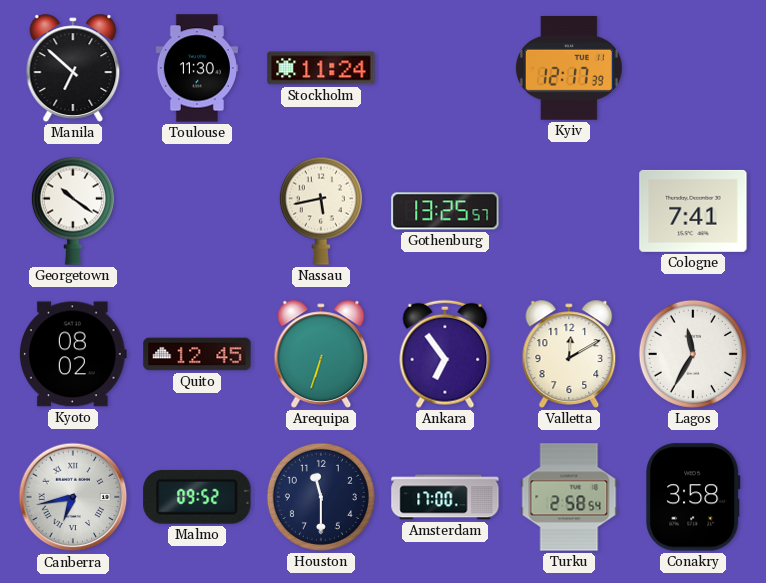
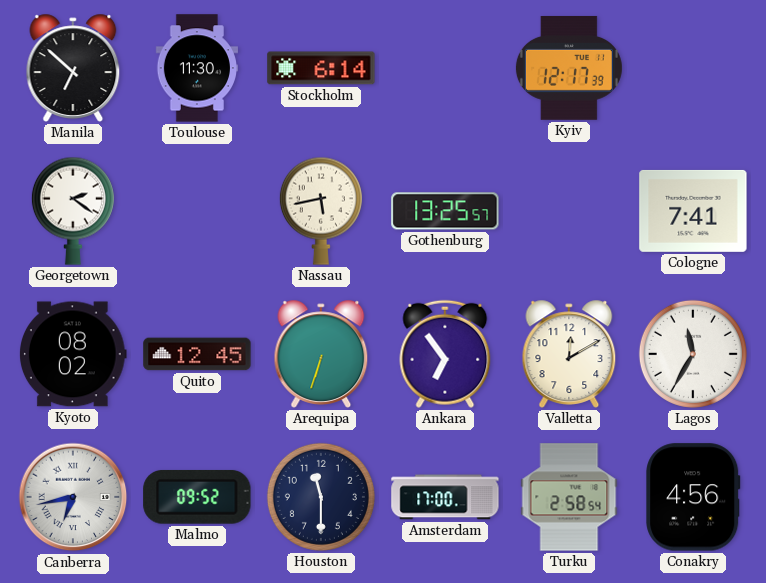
Stockholm: 11:24 -> 6:14
Georgetown: 10:21 -> 2:21
Conakry: 3:58 -> 4:56
